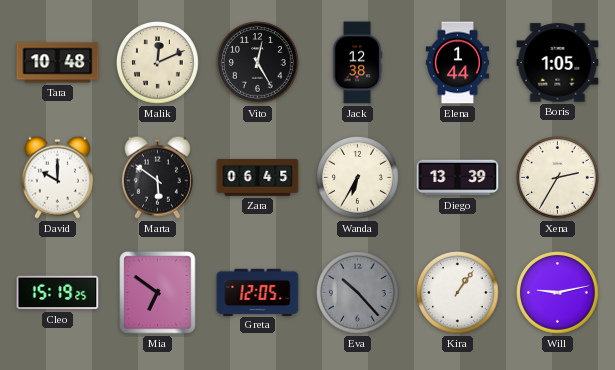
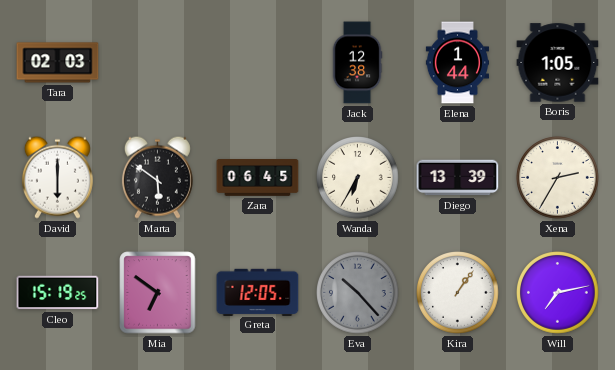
Tara: 10:48 -> 02:03
Malik: 12:11 -> none
Vito: 12:25 -> none
David: 10:00 -> 6:00
Will: 9:13 -> 7:13
